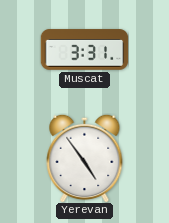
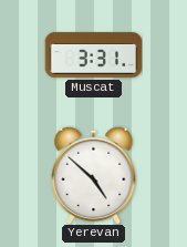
Yerevan: 4:54 -> 4:52
